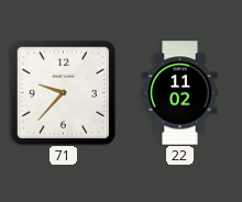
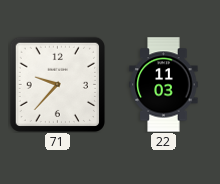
22: 11:02 -> 11:03
